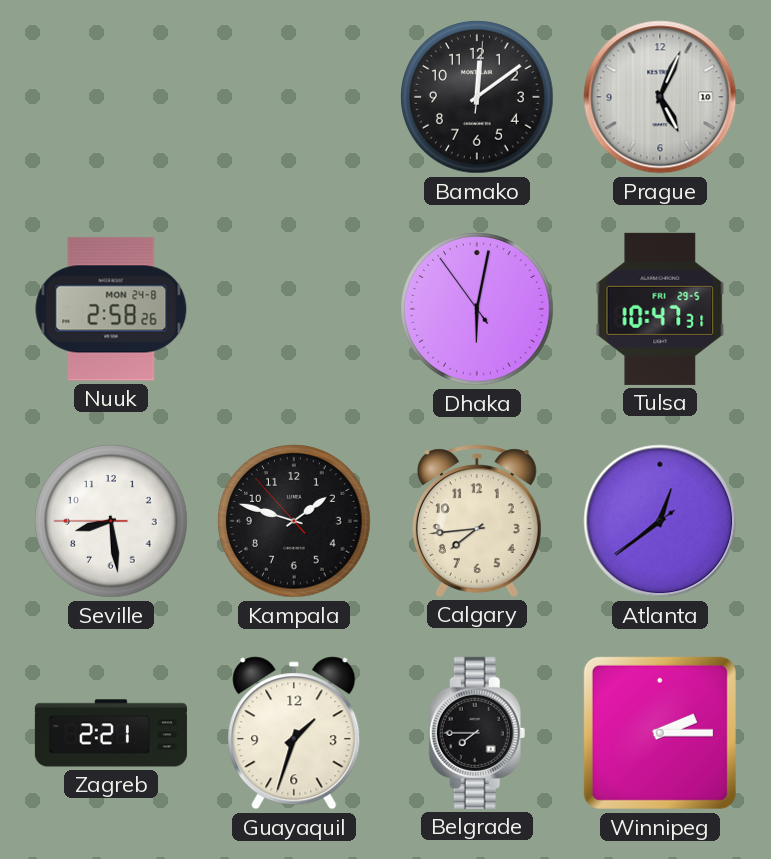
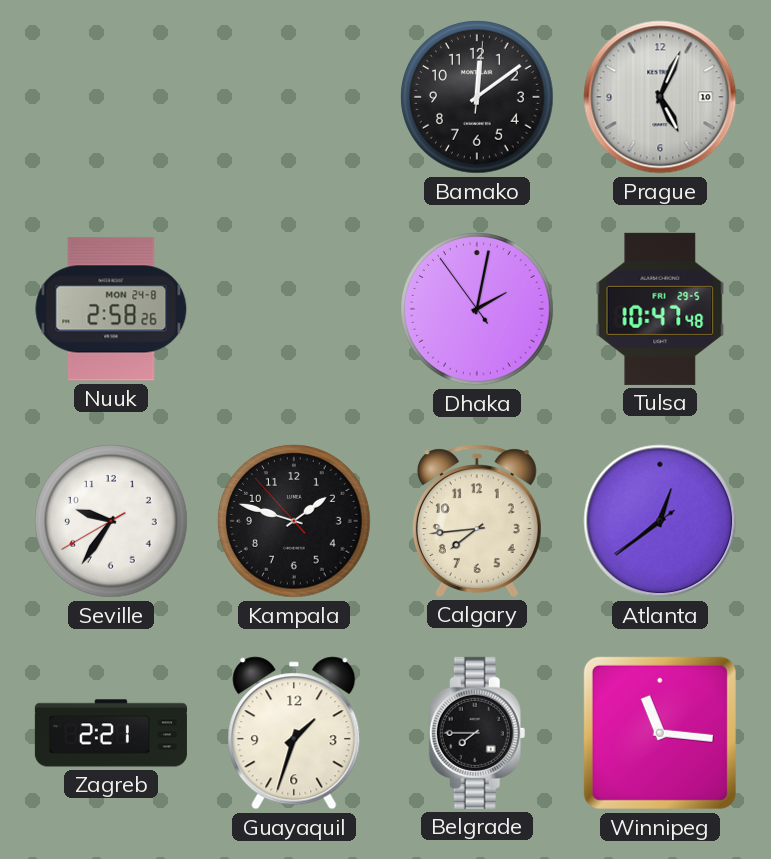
Dhaka: 6:01 -> 2:01
Tulsa: 10:47:31 -> 10:47:48
Seville: 8:28 -> 9:35
Winnipeg: 2:15 -> 11:16
